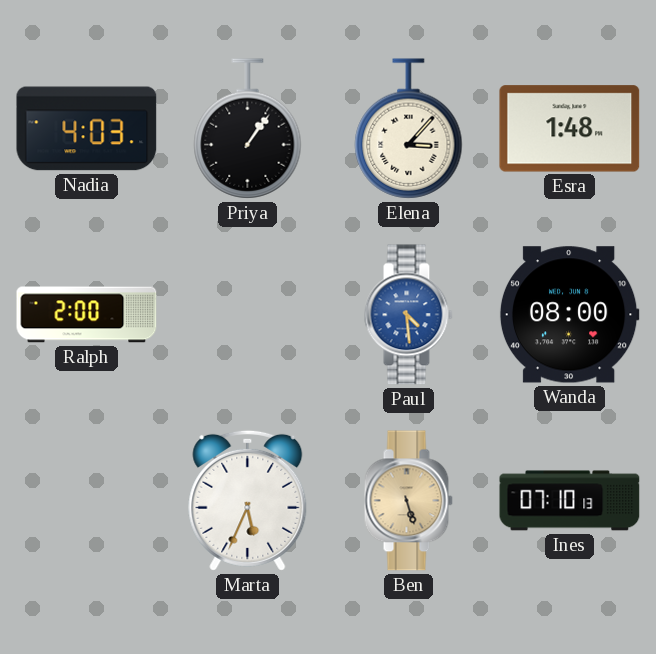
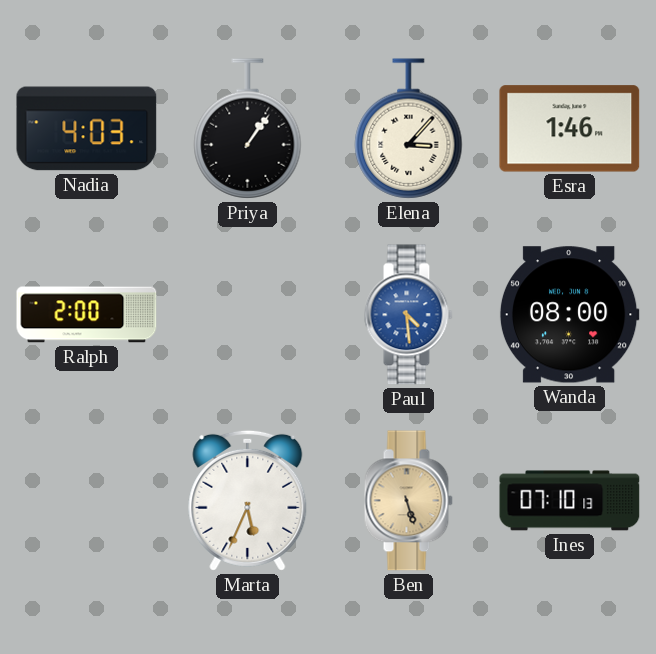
Esra: 1:48 -> 1:46
